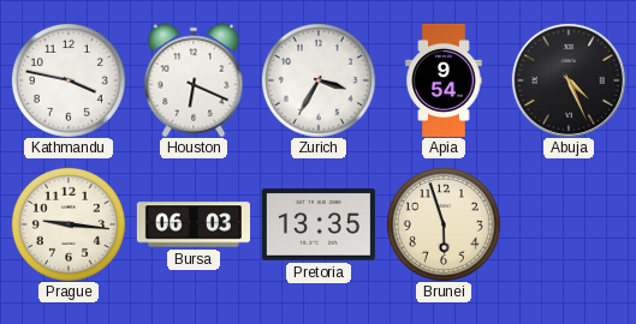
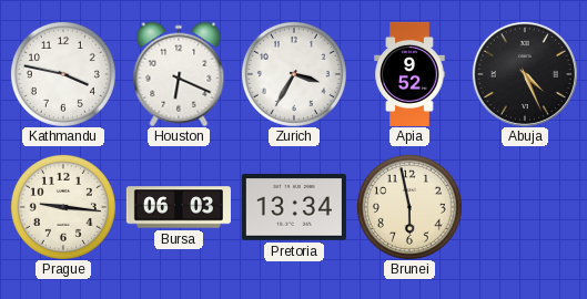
Apia: 9:54 -> 9:52
Pretoria: 13:35 -> 13:34
Brunei: 5:57 -> 5:58
